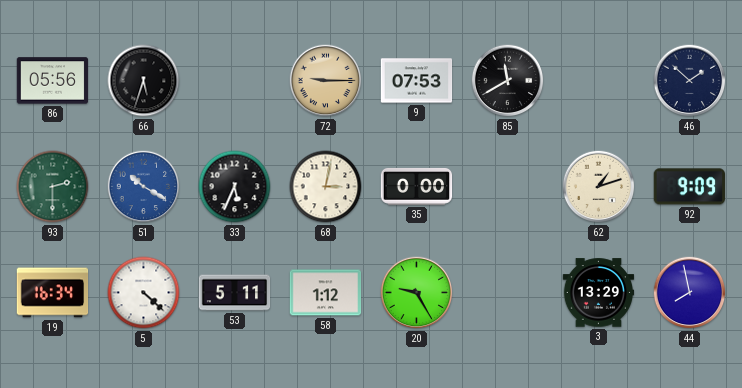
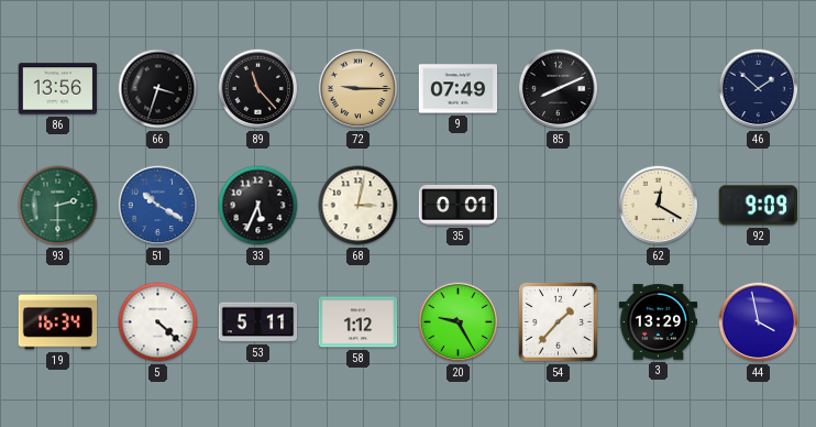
86: 05:56 -> 13:56
66: 5:33 -> 3:33
89: none -> 11:23
9: 07:53 -> 07:49
85: 11:40 -> 8:11
35: 0:00 -> 0:01
62: 1:12 -> 12:20
54: none -> 1:37
44: 7:58 -> 3:58
